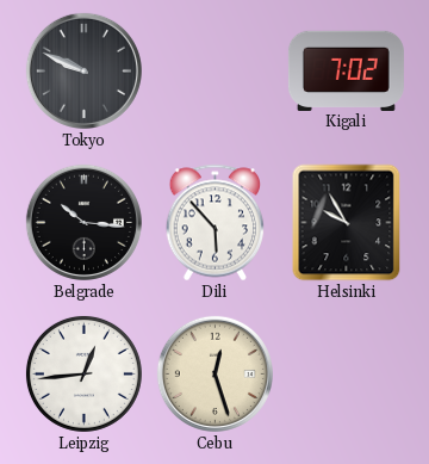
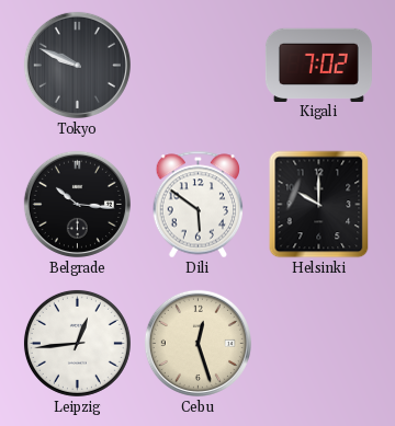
Dili: 5:53 -> 5:51
Helsinki: 9:55 -> 10:00
